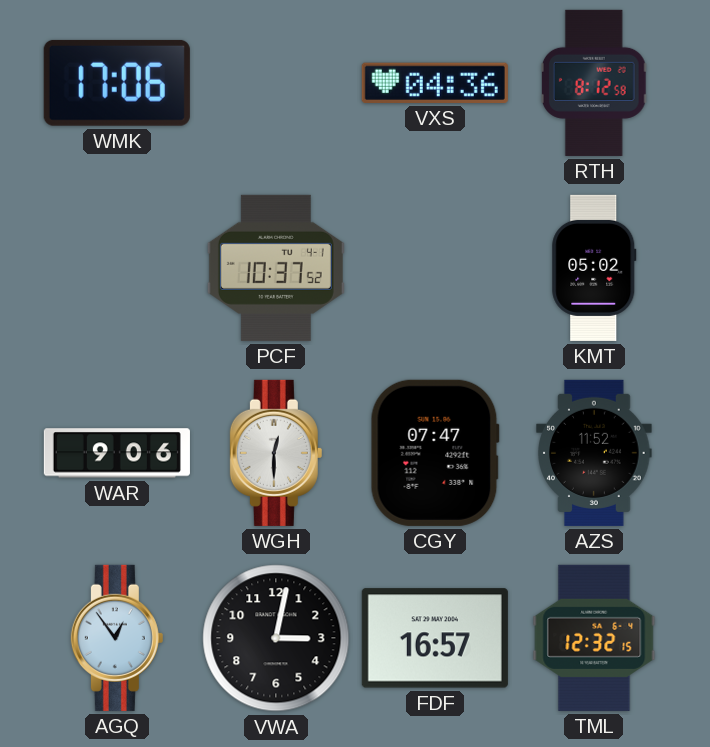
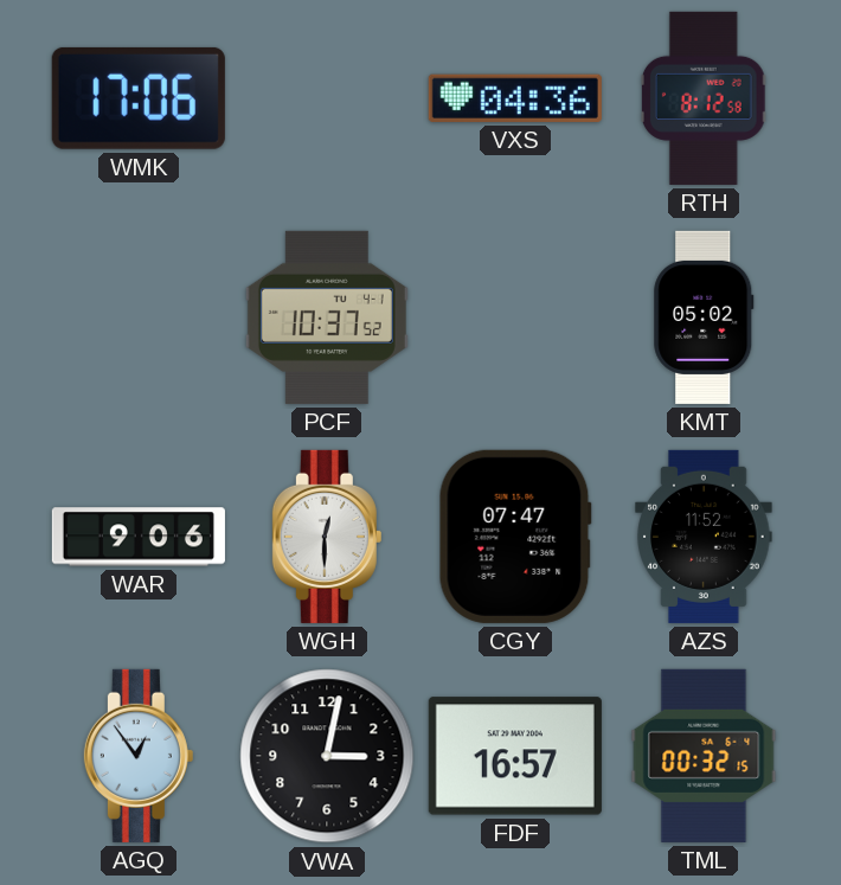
TML: 12:32 -> 00:32
